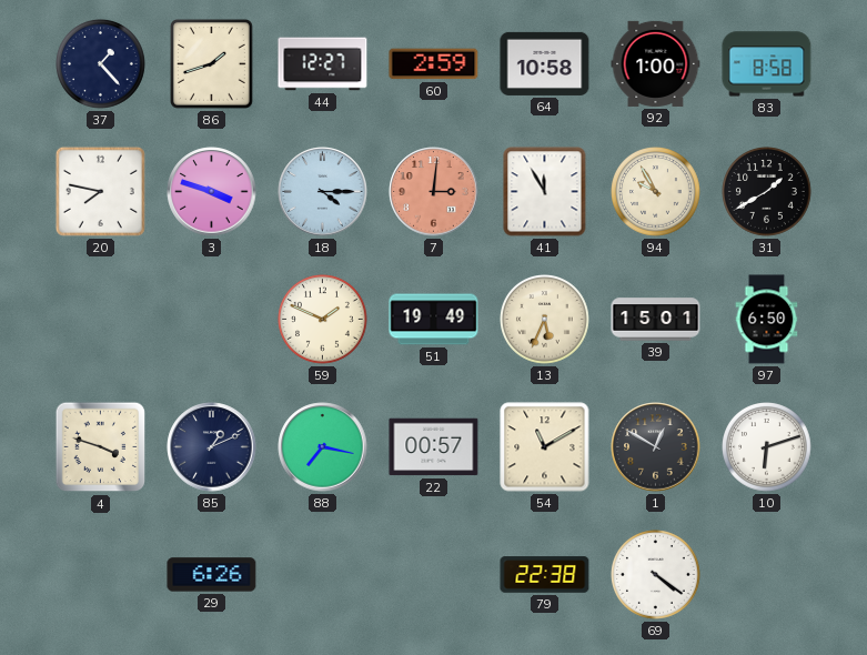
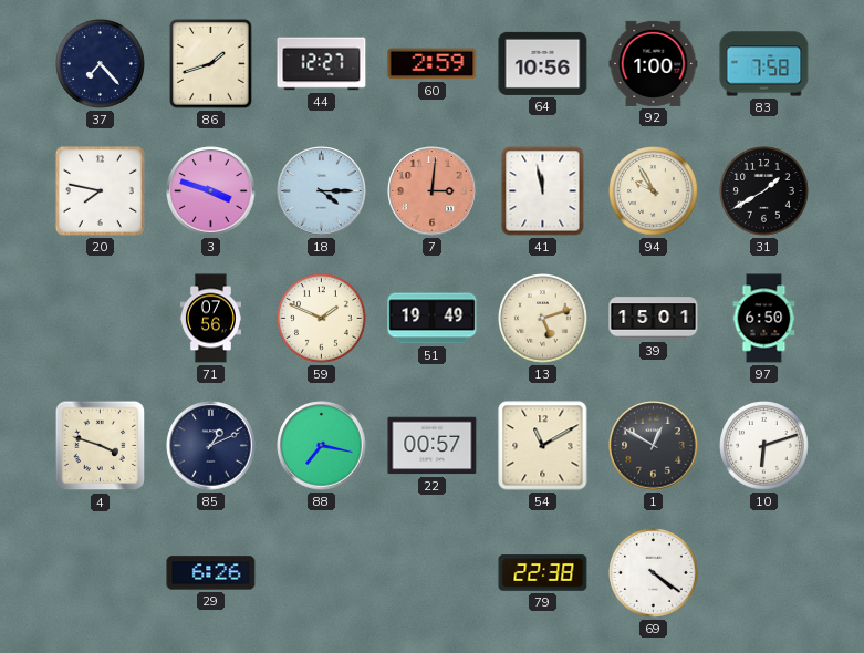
37: 1:23 -> 7:23
64: 10:58 -> 10:56
83: 8:58 -> 7:58
41: 11:55 -> 11:58
71: none -> 07:56
13: 5:34 -> 5:12
